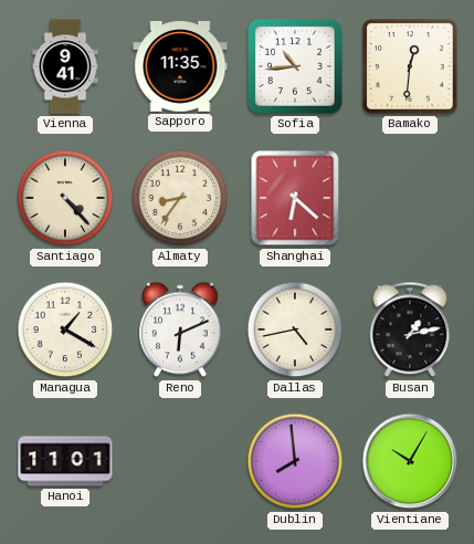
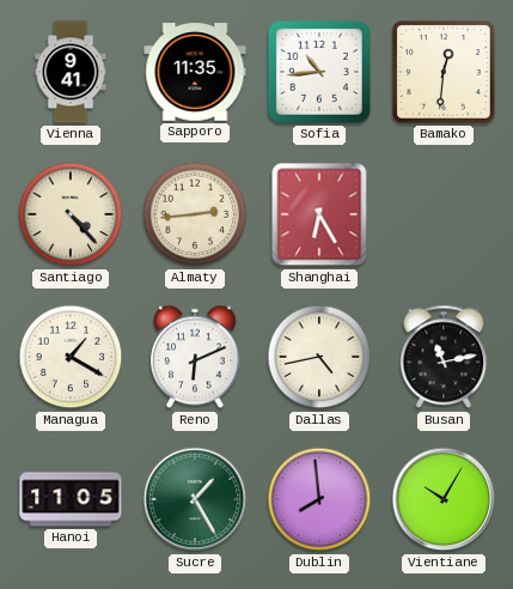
Almaty: 8:36 -> 2:44
Shanghai: 6:22 -> 6:25
Busan: 1:13 -> 11:13
Hanoi: 11:01 -> 11:05
Sucre: none -> 1:25
